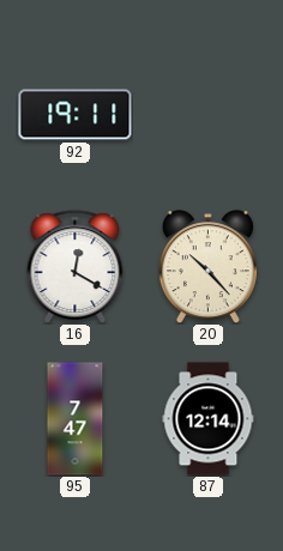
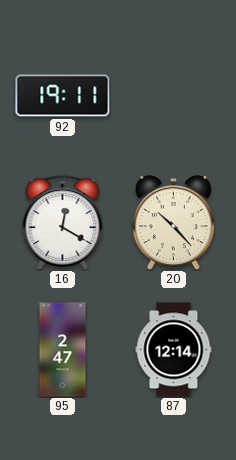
95: 7:47 -> 2:47
